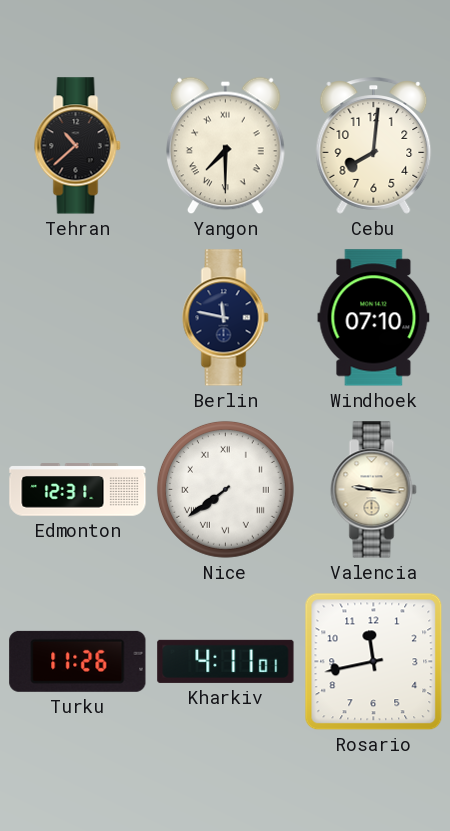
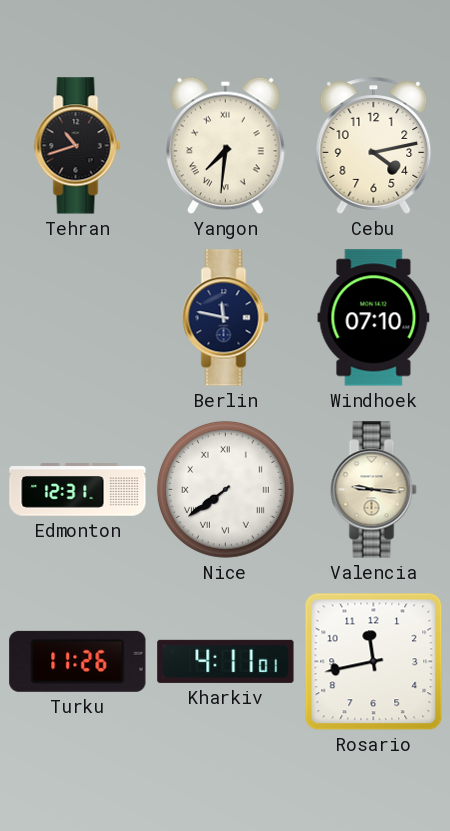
Tehran: 10:38 -> 10:42
Yangon: 7:30 -> 7:31
Cebu: 8:01 -> 4:13
